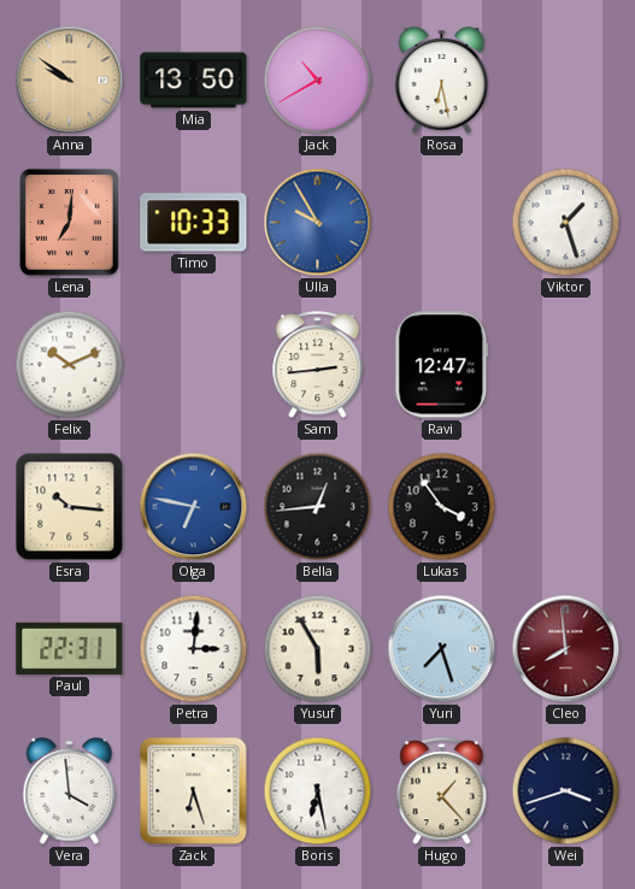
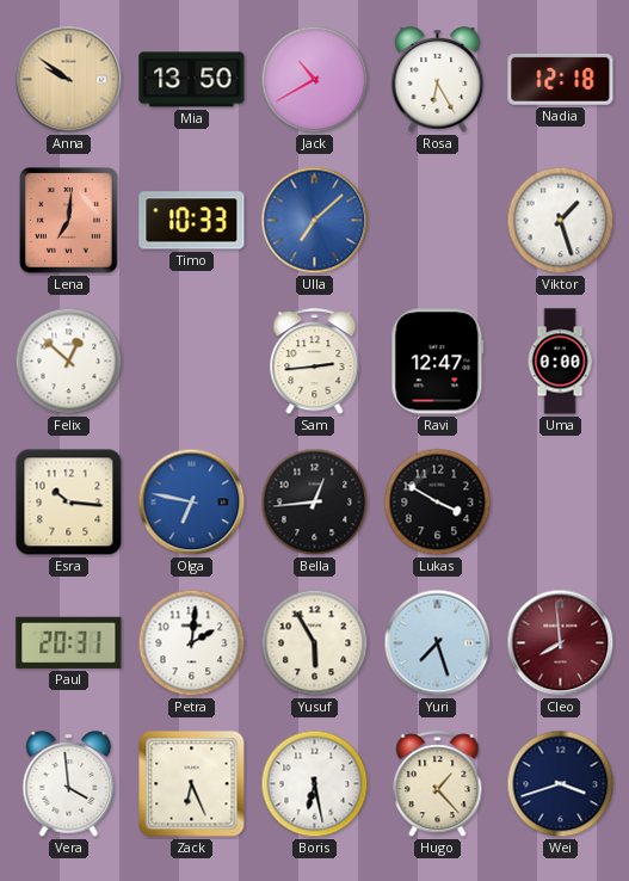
Rosa: 6:28 -> 6:25
Nadia: none -> 12:18
Ulla: 9:55 -> 7:08
Felix: 10:11 -> 12:52
Uma: none -> 0:00
Lukas: 3:54 -> 3:50
Paul: 22:31 -> 20:31
Petra: 3:01 -> 2:01
Zack: 6:27 -> 6:26
